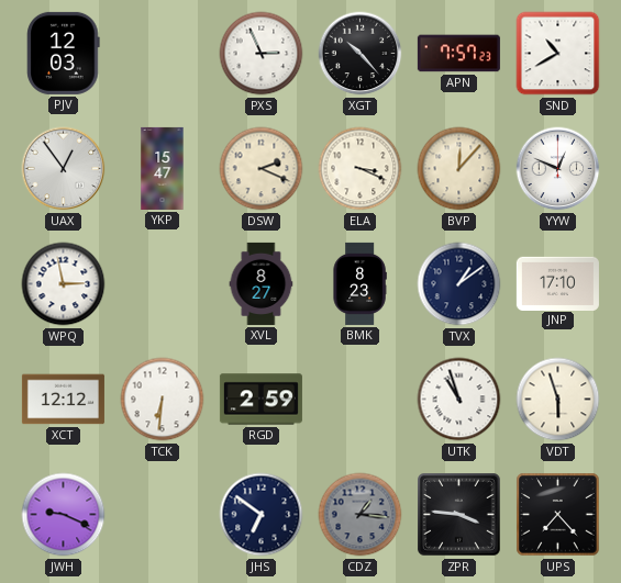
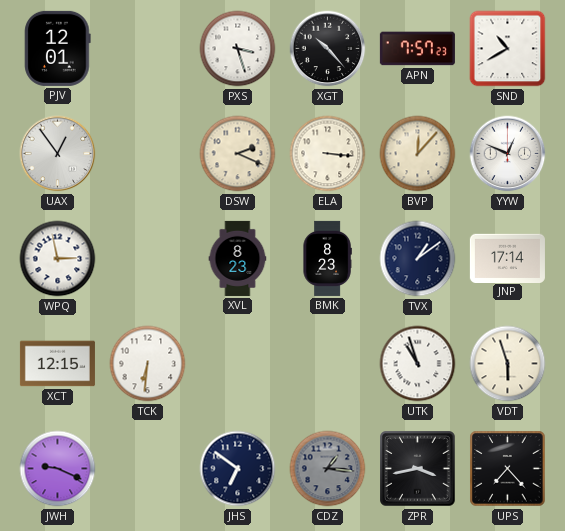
PJV: 12:03 -> 12:01
PXS: 2:56 -> 3:27
YKP: 15:47 -> none
ELA: 3:19 -> 3:16
XVL: 8:27 -> 8:23
JNP: 17:10 -> 17:14
XCT: 12:12 -> 12:15
RGD: 2:59 -> none
ZPR: 3:46 -> 3:43
